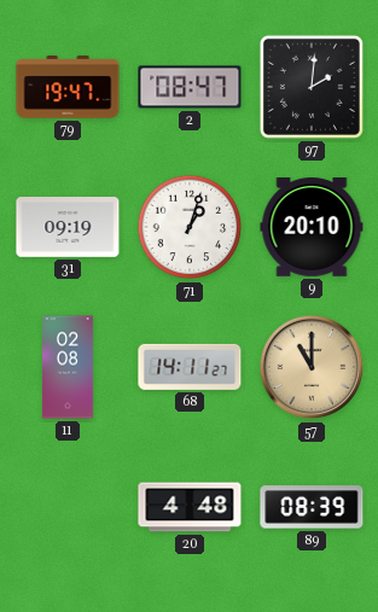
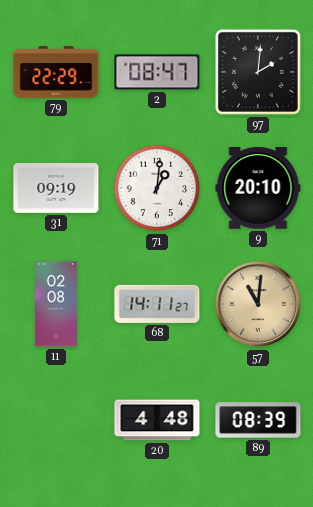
79: 19:47 -> 22:29
71: 1:03 -> 1:01
57: 11:00 -> 11:01
